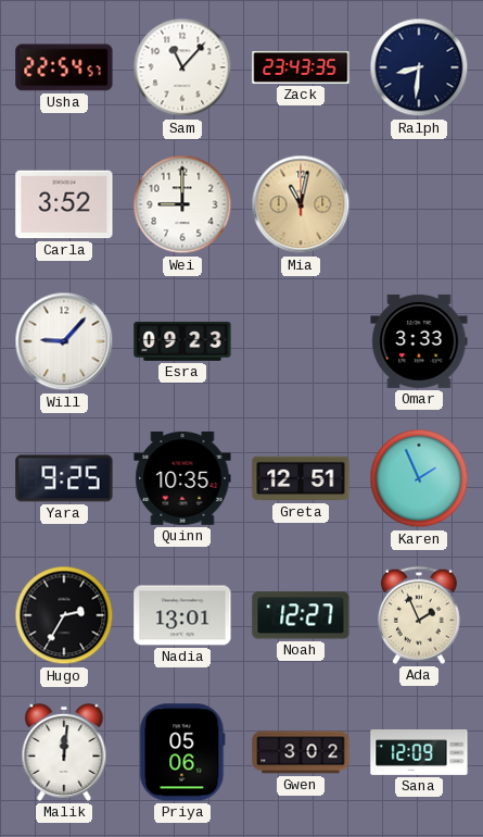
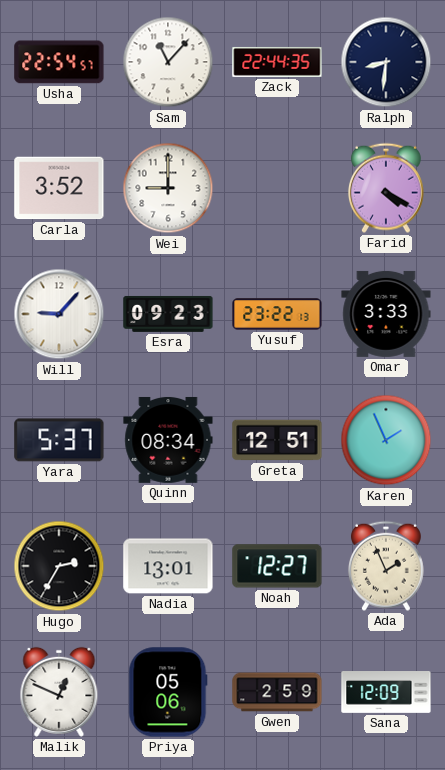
Zack: 23:43 -> 22:44
Mia: 11:02 -> none
Farid: none -> 4:20
Yusuf: none -> 23:22
Yara: 9:25 -> 5:37
Quinn: 10:35 -> 08:34
Malik: 12:01 -> 12:49
Gwen: 3:02 -> 2:59
